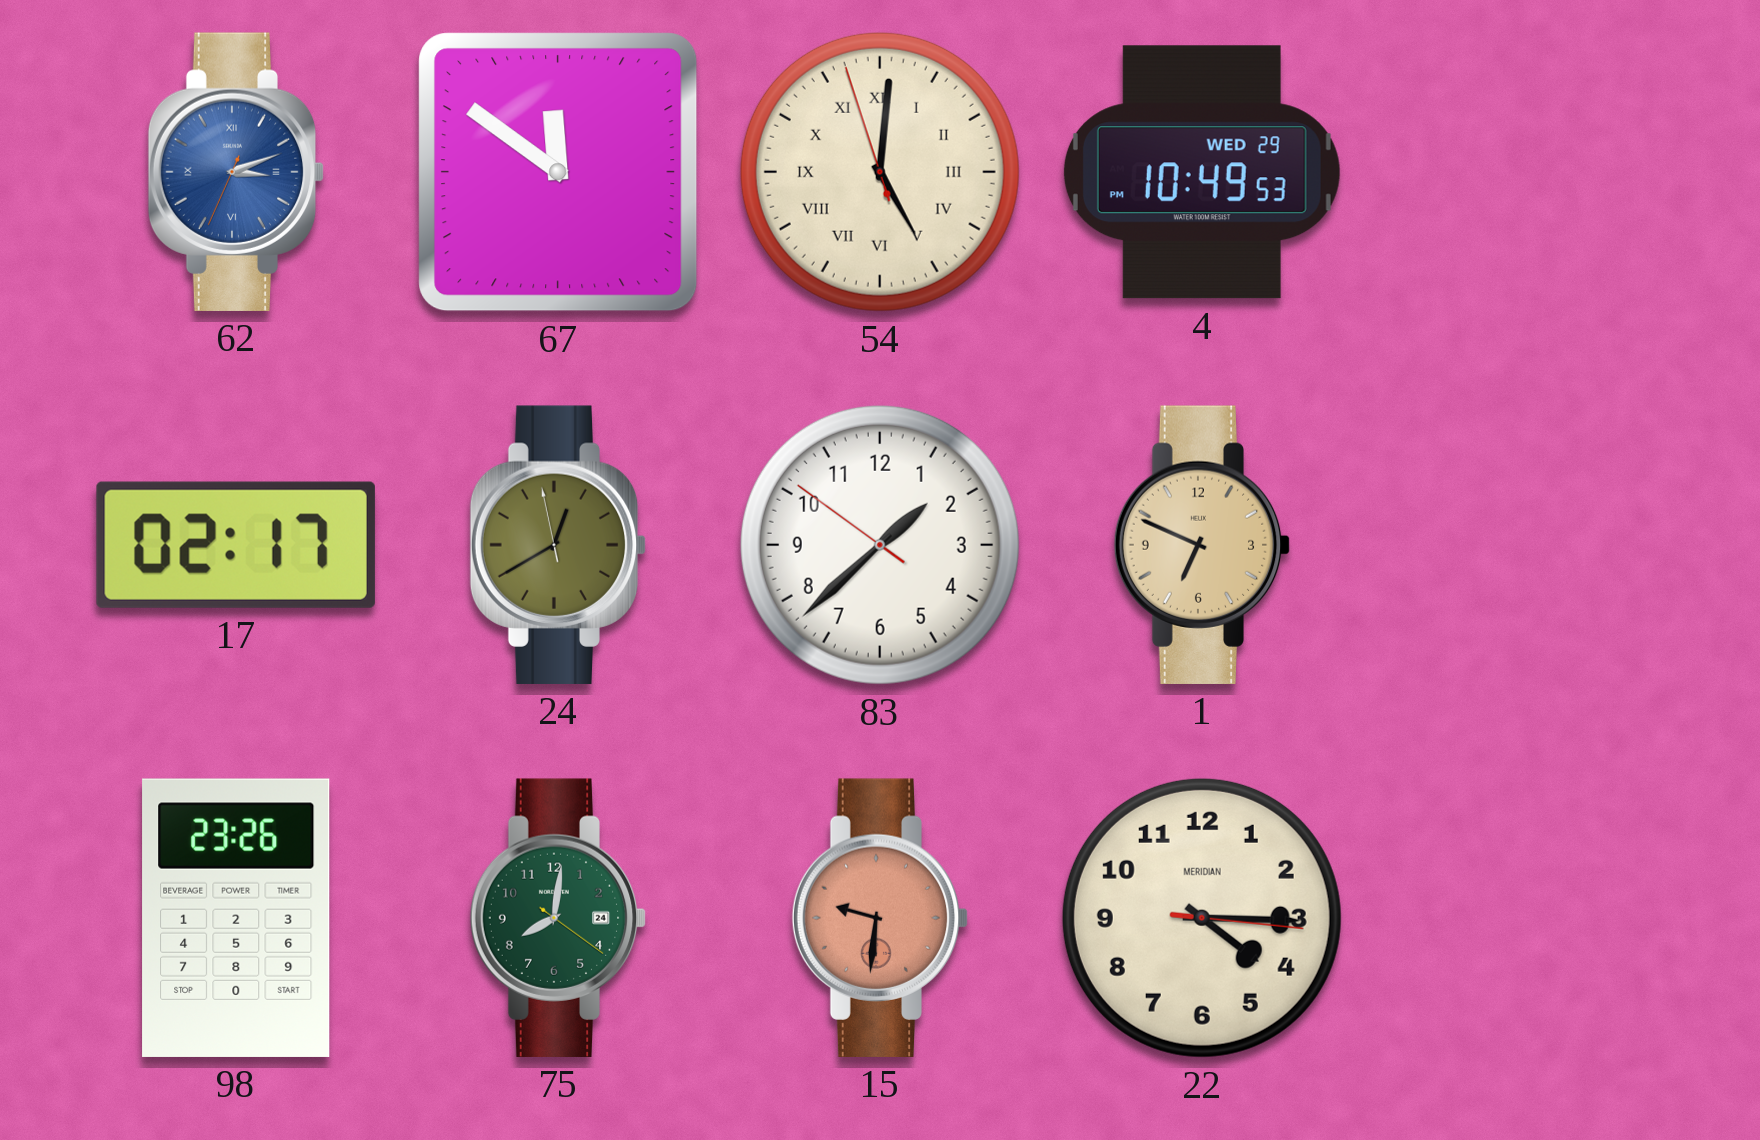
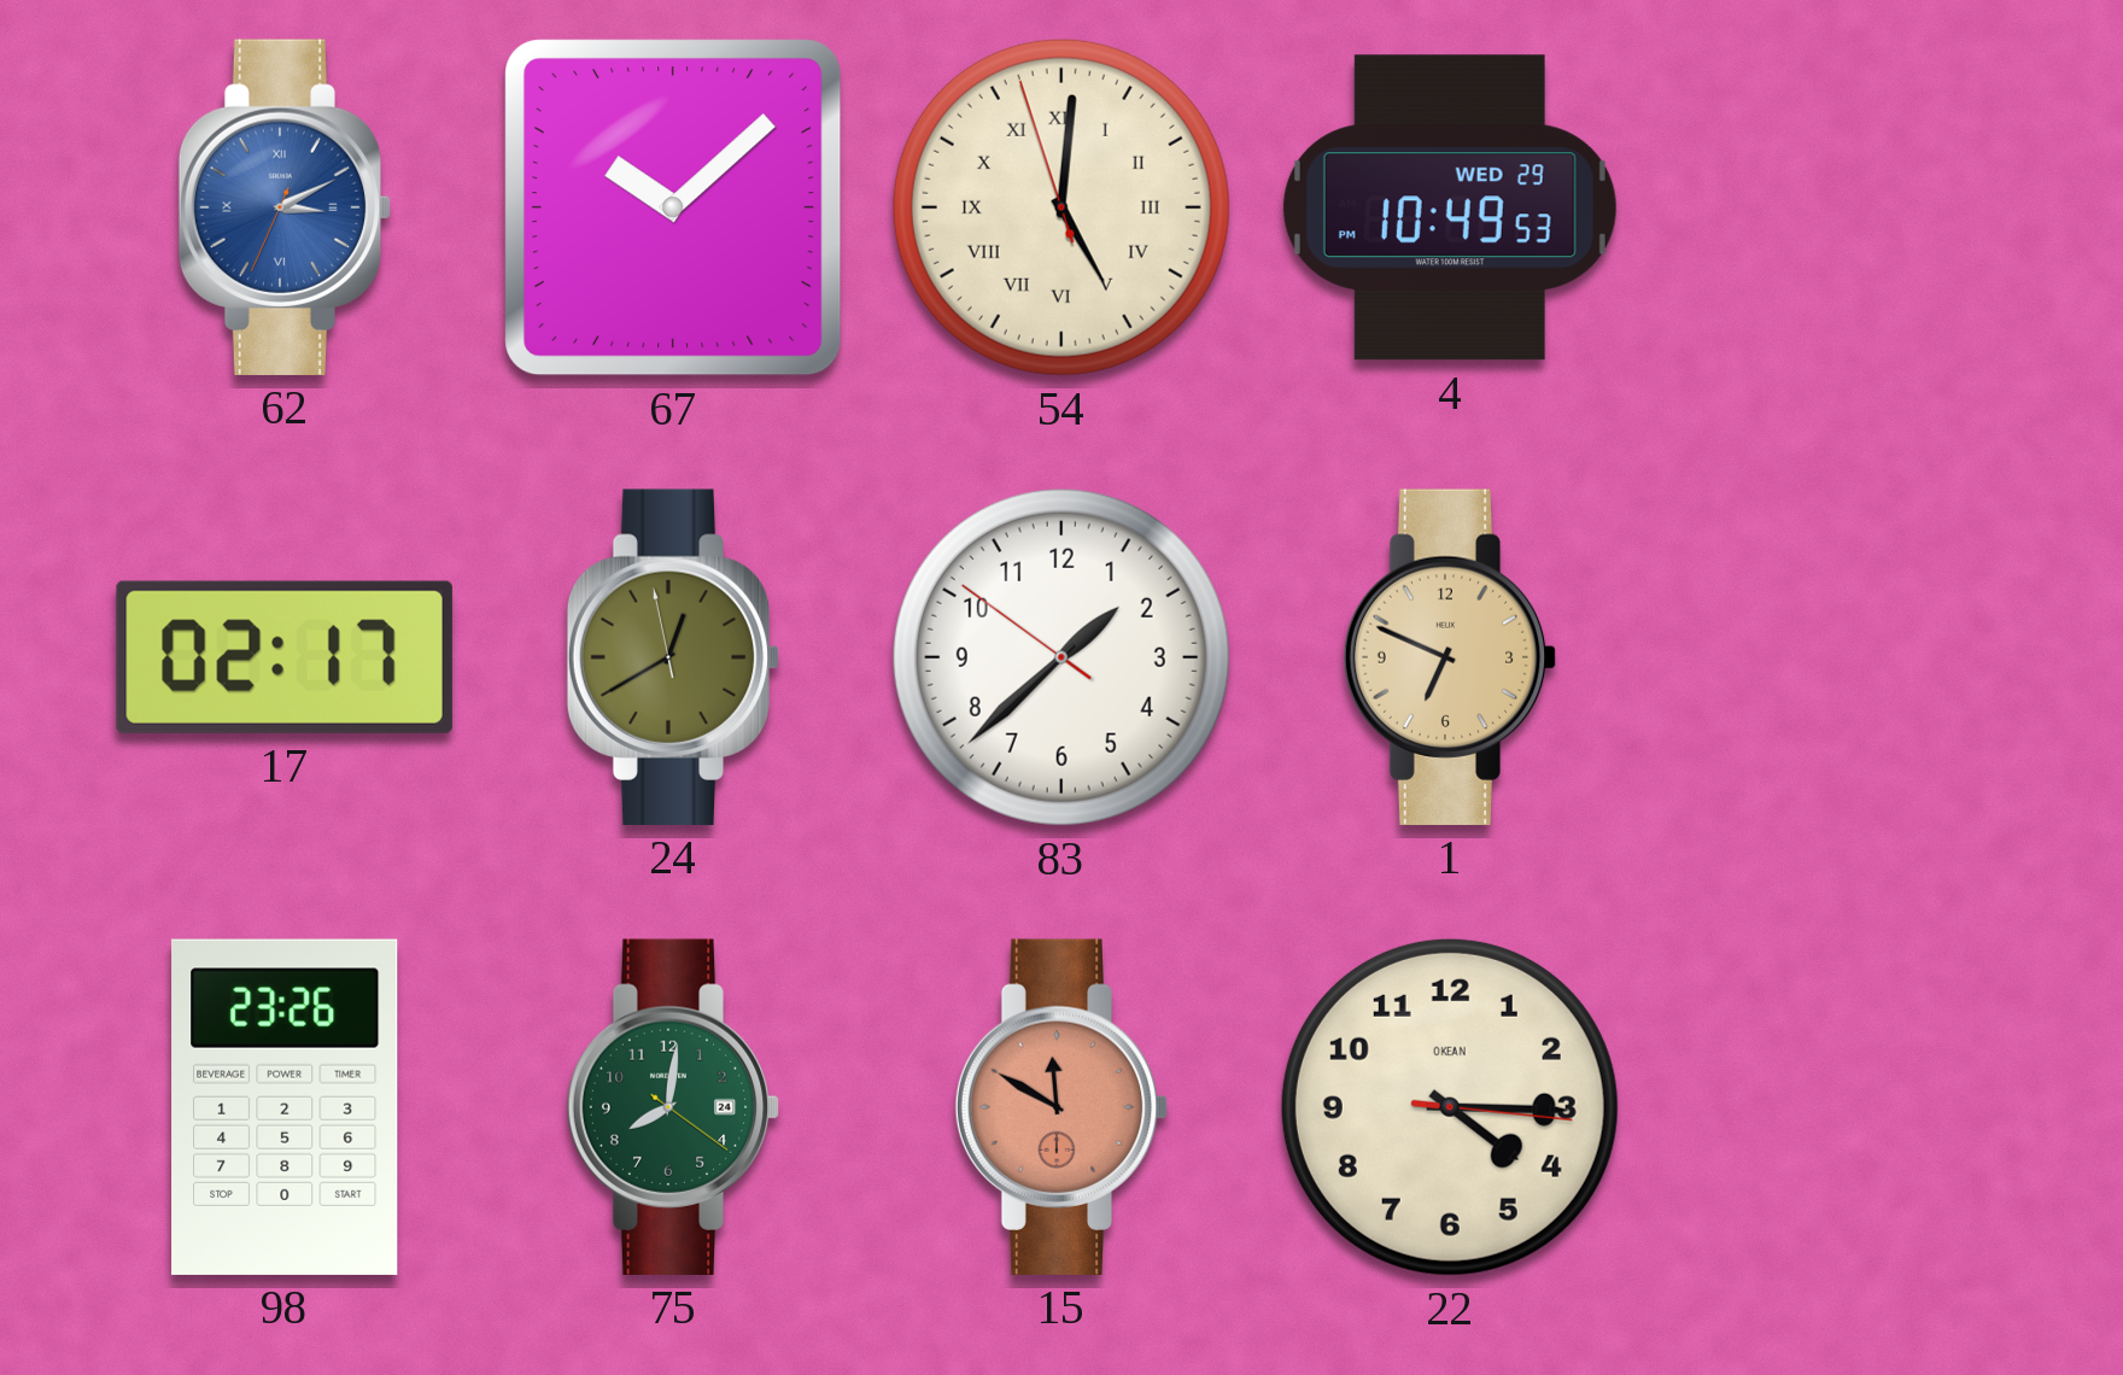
62: 3:11 -> 3:10
67: 11:51 -> 10:08
15: 9:31 -> 11:50
22 brand: MERIDIAN -> OKEAN
